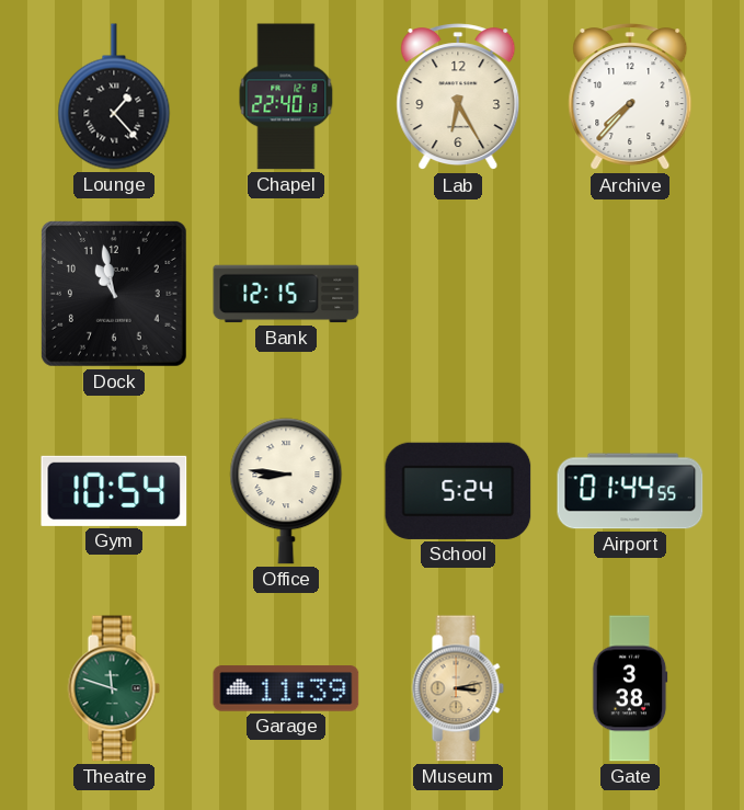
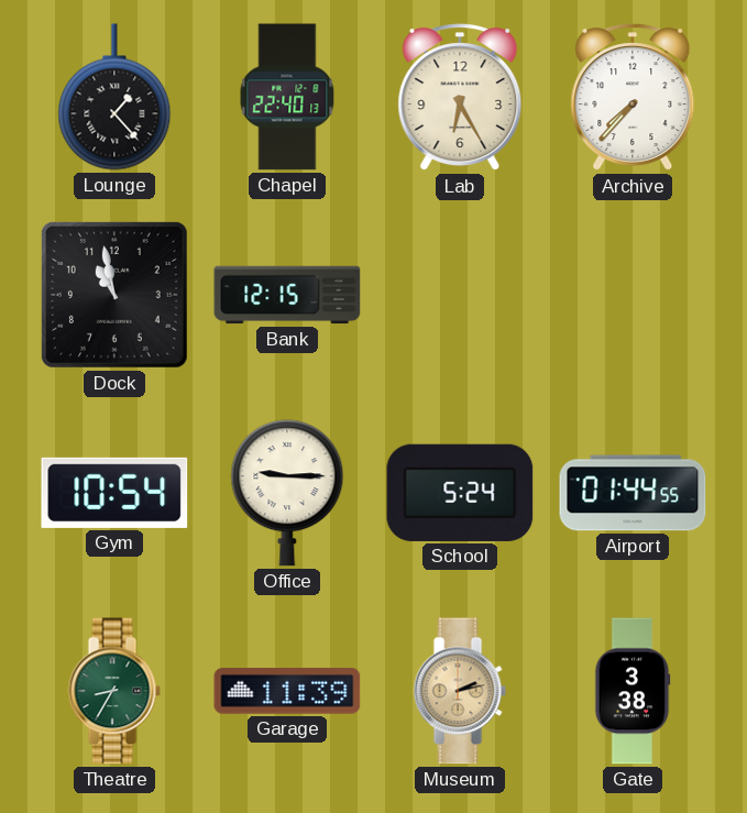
Office: 8:46 -> 9:15
Theatre: 11:48 -> 8:35
Museum: 3:13 -> 2:13
